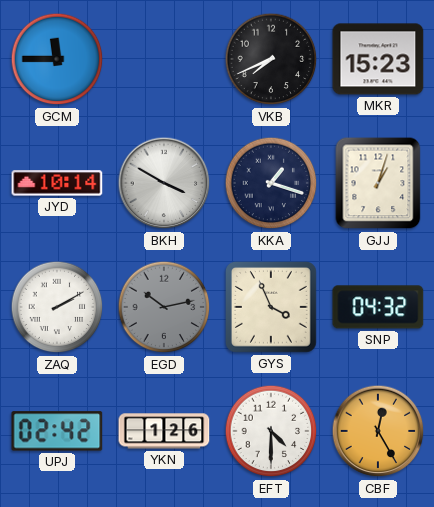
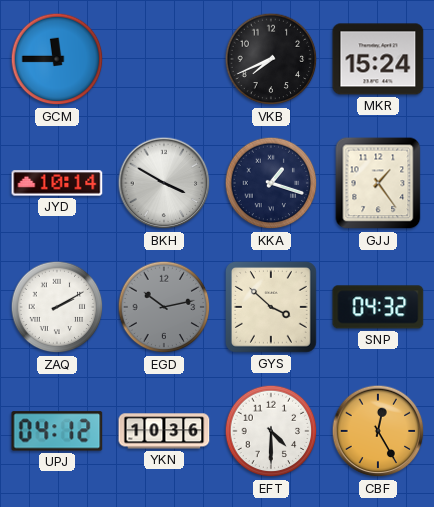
MKR: 15:23 -> 15:24
GJJ: 1:03 -> 1:24
GYS: 3:56 -> 3:52
UPJ: 02:42 -> 04:12
YKN: 1:26 -> 10:36
